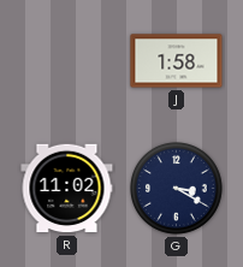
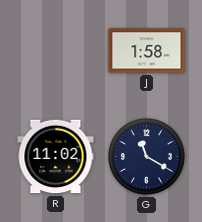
G: 3:20 -> 11:20
